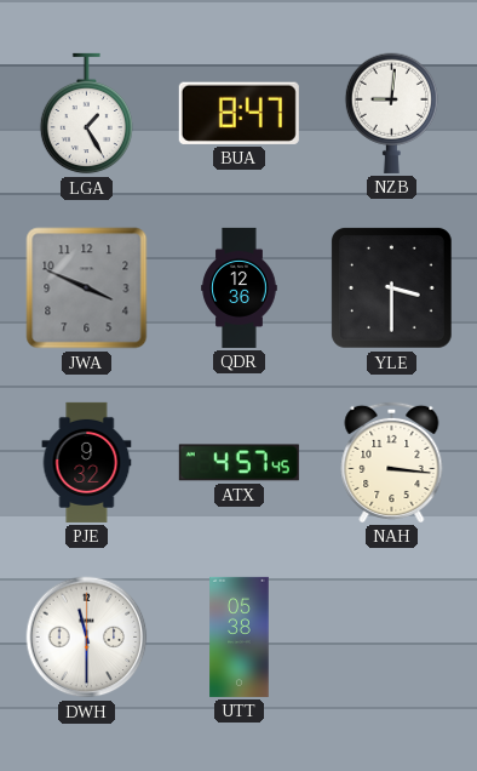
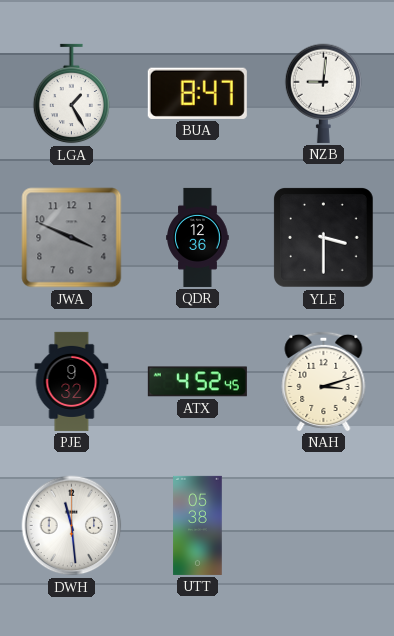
ATX: 4:57 -> 4:52
NAH: 3:16 -> 3:12
DWH: 11:30 -> 11:29
